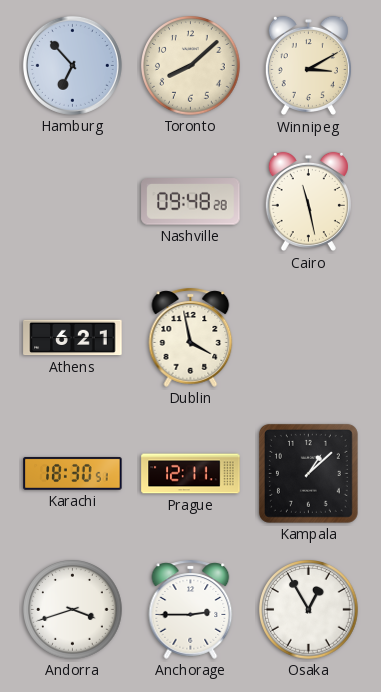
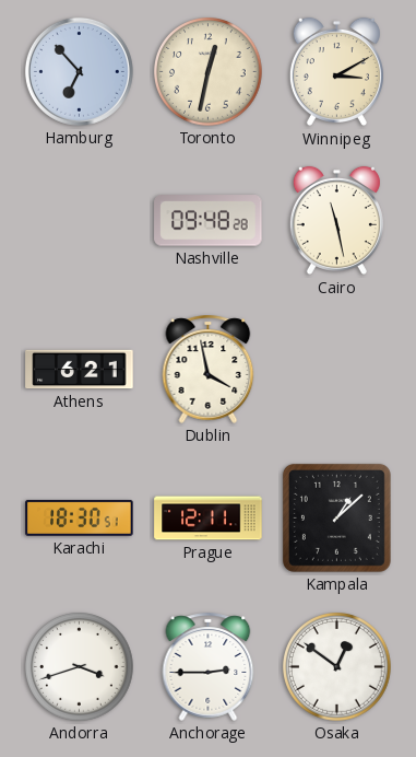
Toronto: 8:08 -> 12:32
Osaka: 12:55 -> 12:51
